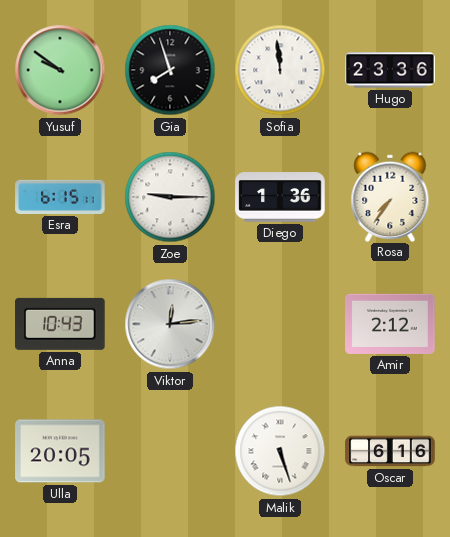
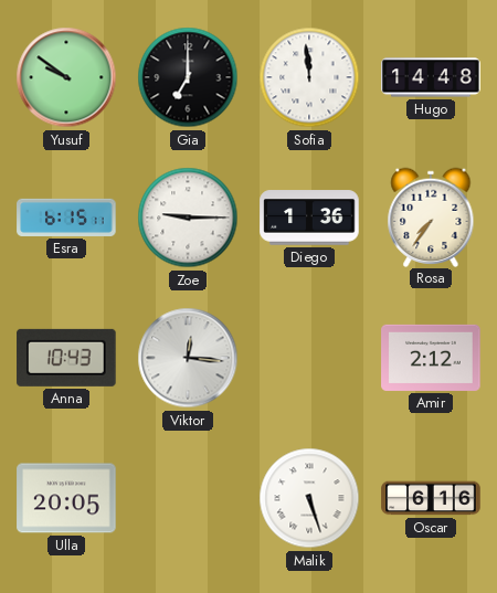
Gia: 7:57 -> 7:00
Hugo: 23:36 -> 14:48
Viktor: 12:14 -> 12:16
